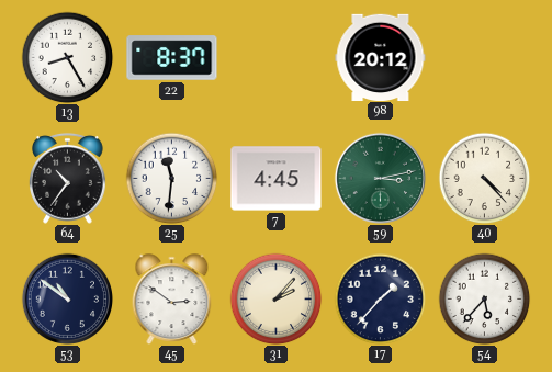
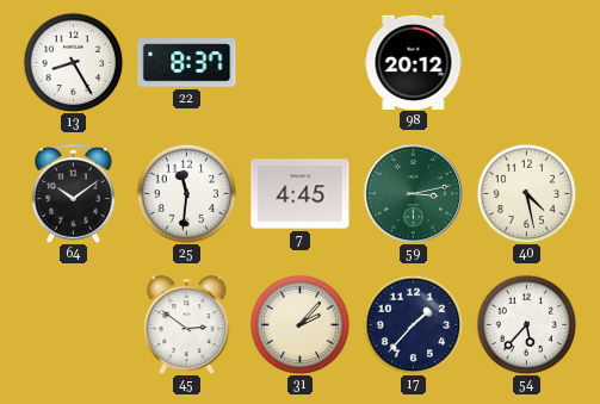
64: 10:36 -> 10:09
40: 4:23 -> 4:28
53: 10:51 -> none
